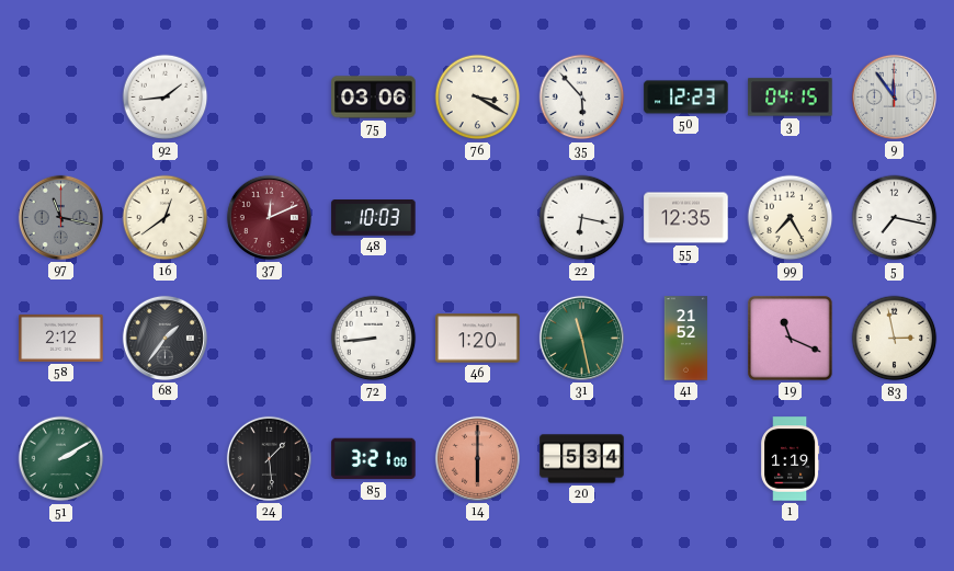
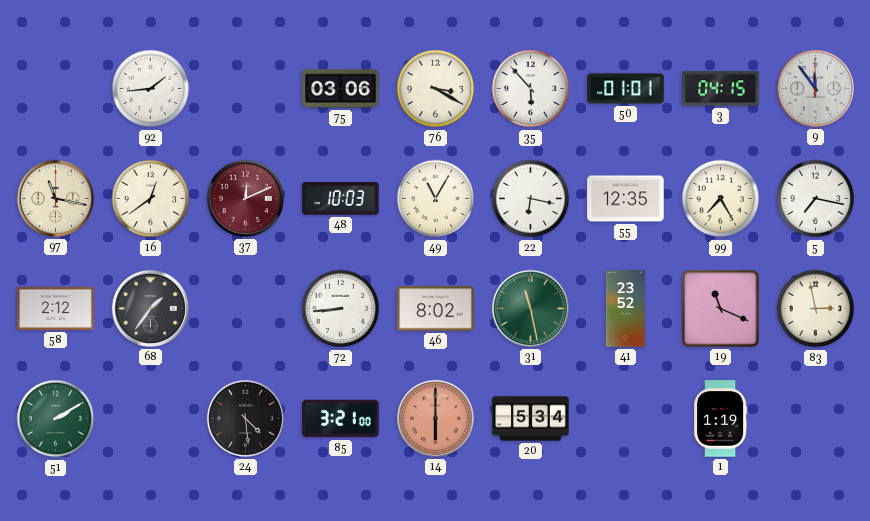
50: 12:23 -> 01:01
97 dial: grey -> cream
49: none -> 11:05
46: 1:20 -> 8:02
41: 21:52 -> 23:52
24: 1:29 -> 4:29
